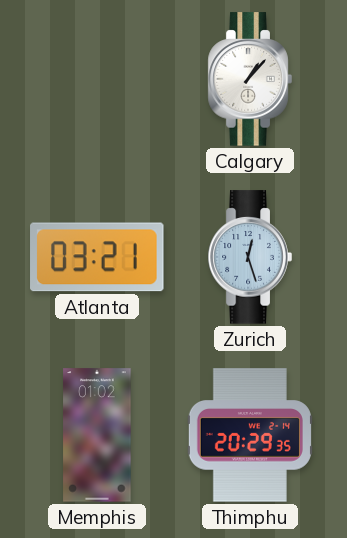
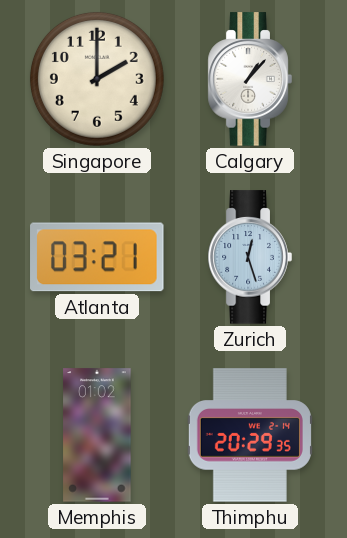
Singapore: none -> 2:00
